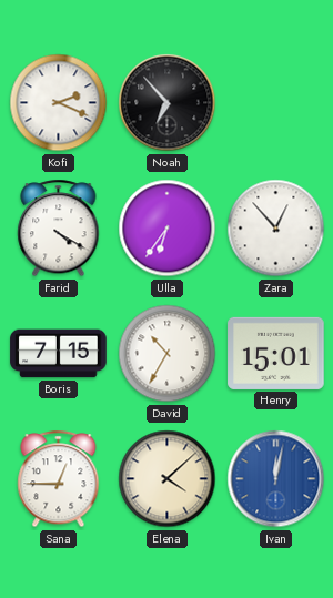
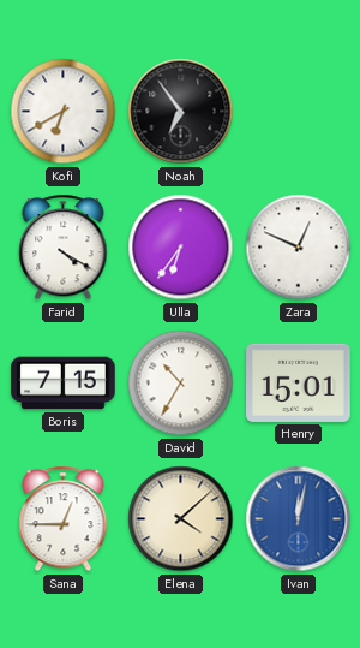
Kofi: 2:19 -> 6:40
Noah: 6:53 -> 6:54
Zara: 12:53 -> 12:49
